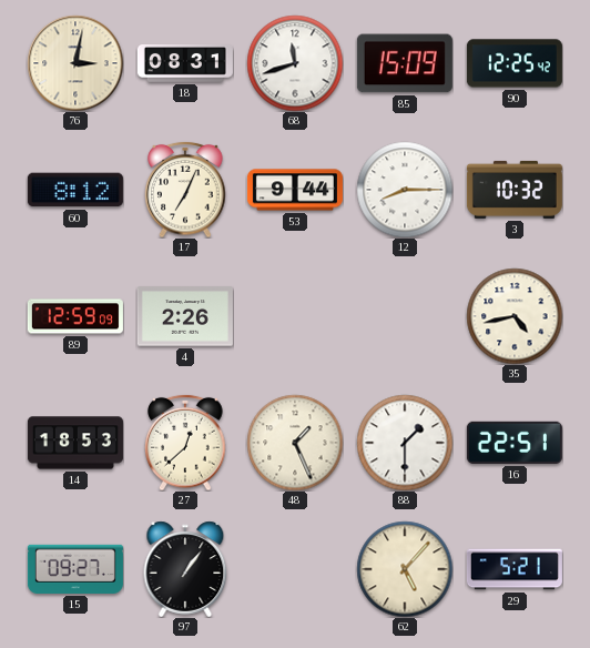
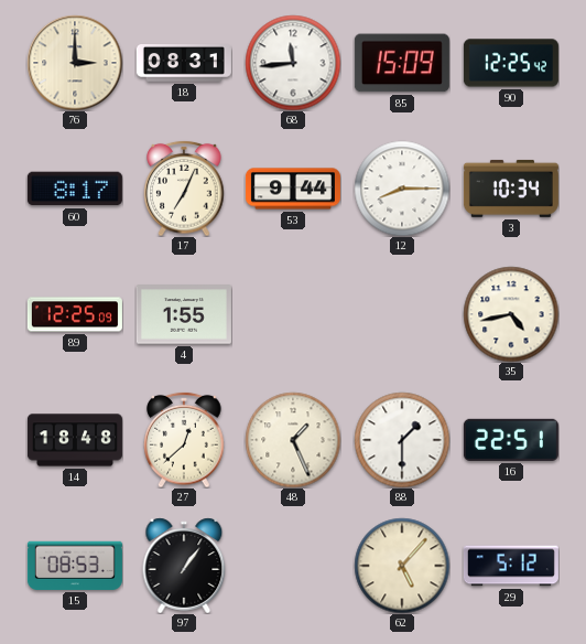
76: 3:02 -> 3:00
68: 11:42 -> 11:44
60: 8:12 -> 8:17
3: 10:32 -> 10:34
89: 12:59 -> 12:25
4: 2:26 -> 1:55
14: 18:53 -> 18:48
15: 09:27 -> 08:53
29: 5:21 -> 5:12
